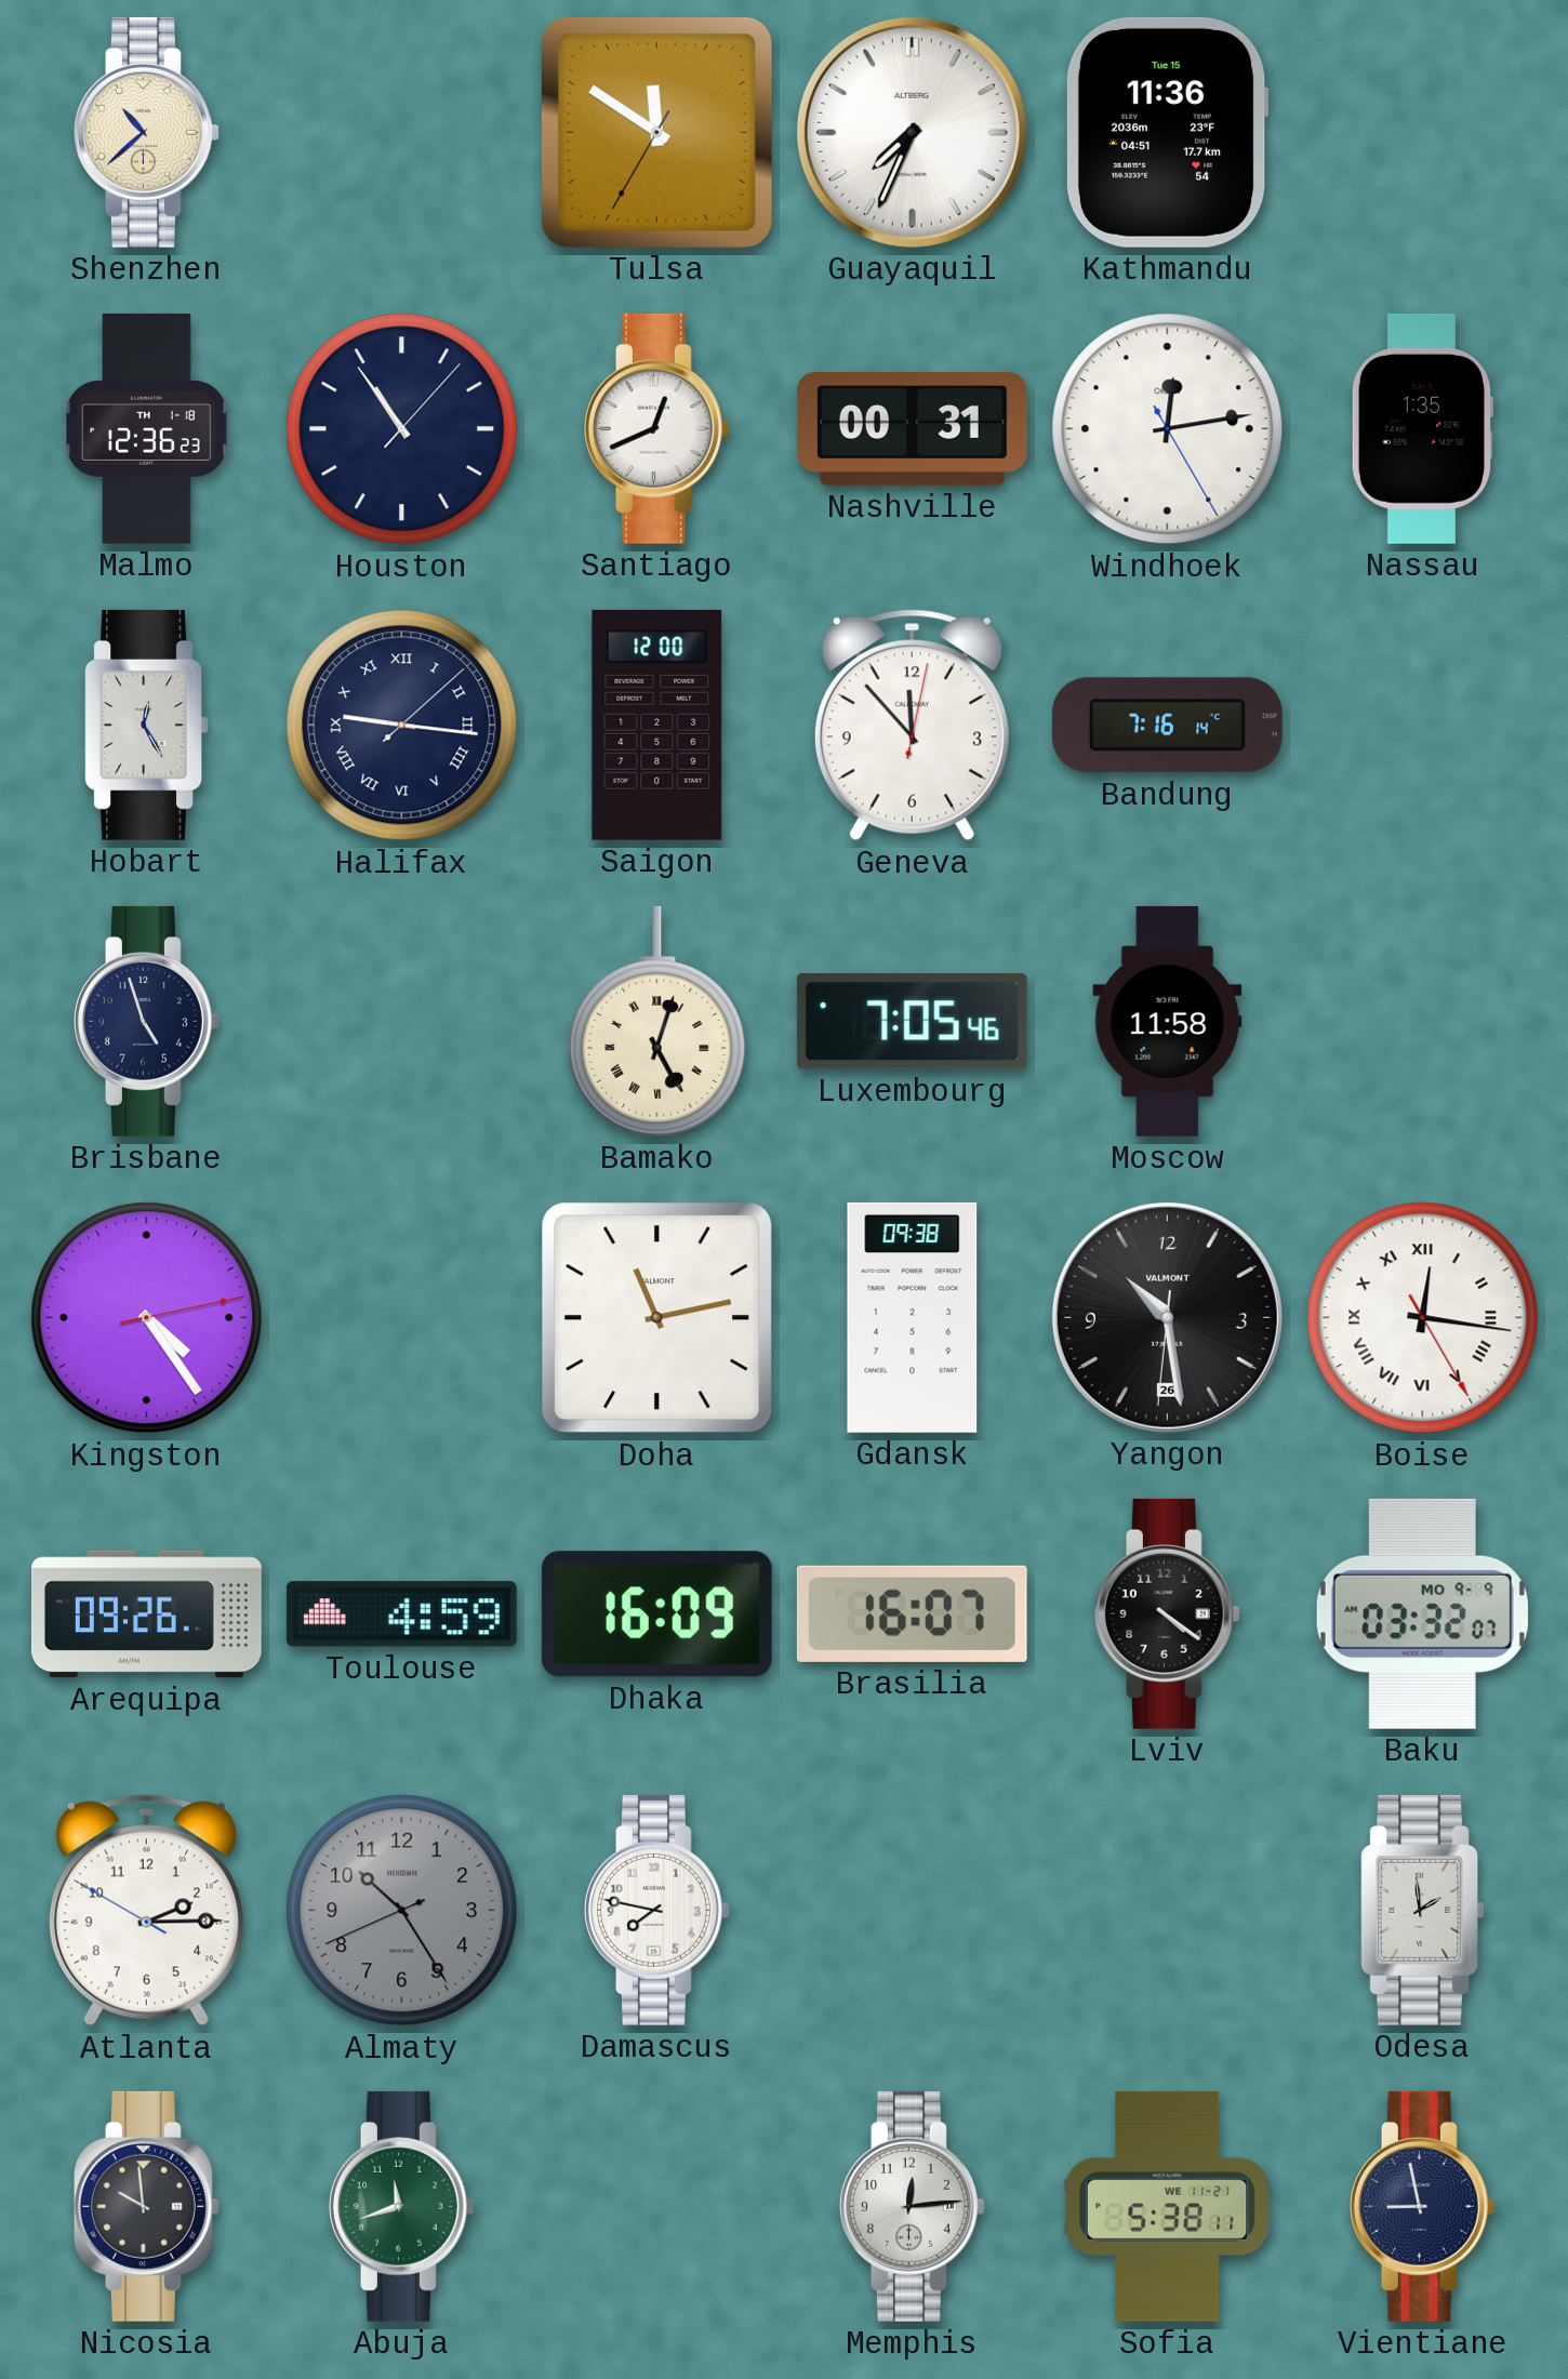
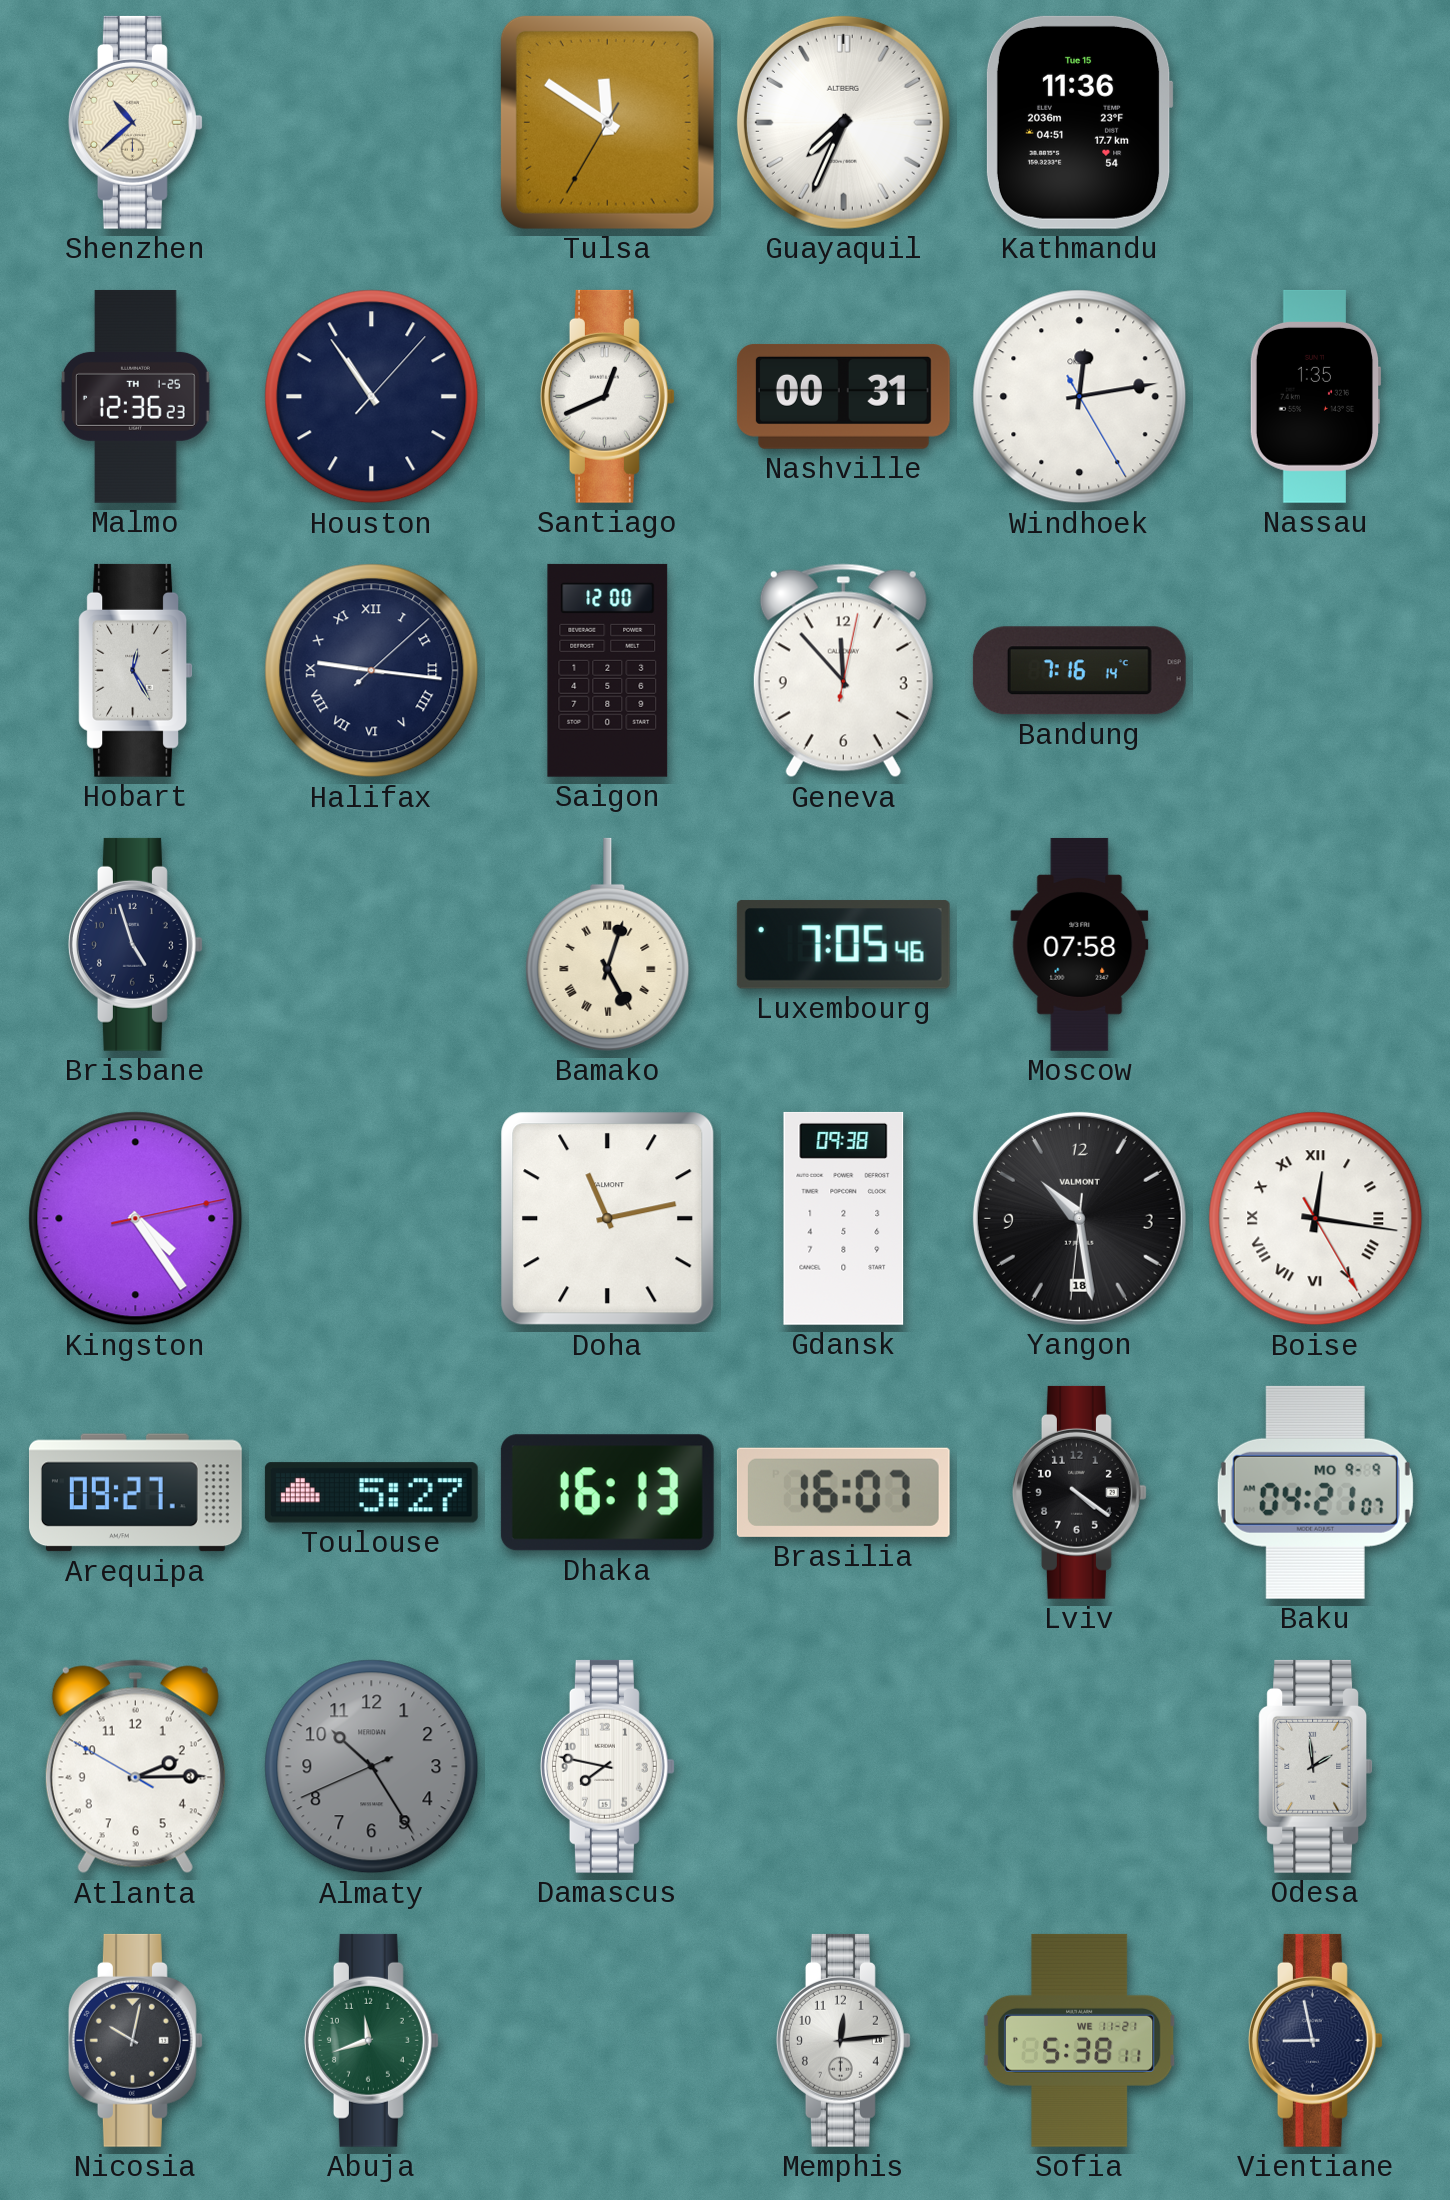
Malmo date: TH 1-18 -> TH 1-25
Moscow: 11:58 -> 07:58
Yangon date: 26 -> 18
Arequipa: 09:26 -> 09:27
Toulouse: 4:59 -> 5:27
Dhaka: 16:09 -> 16:13
Baku: 03:32 -> 04:21
Nicosia: 9:59 -> 10:02
